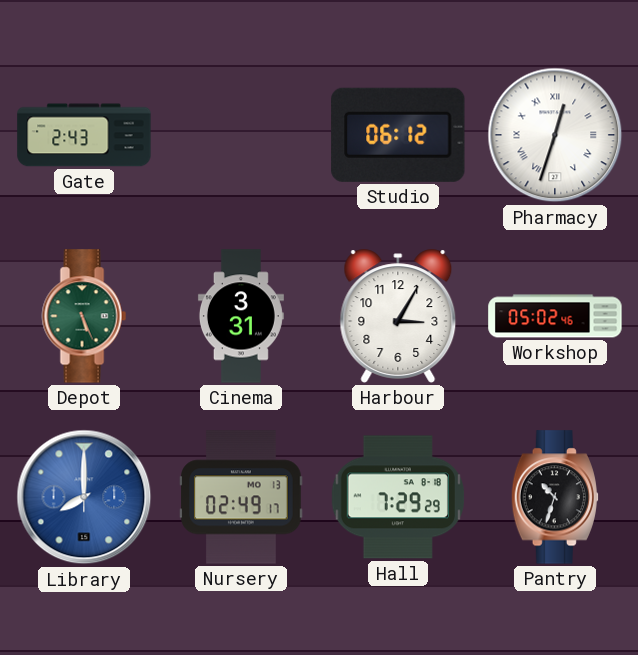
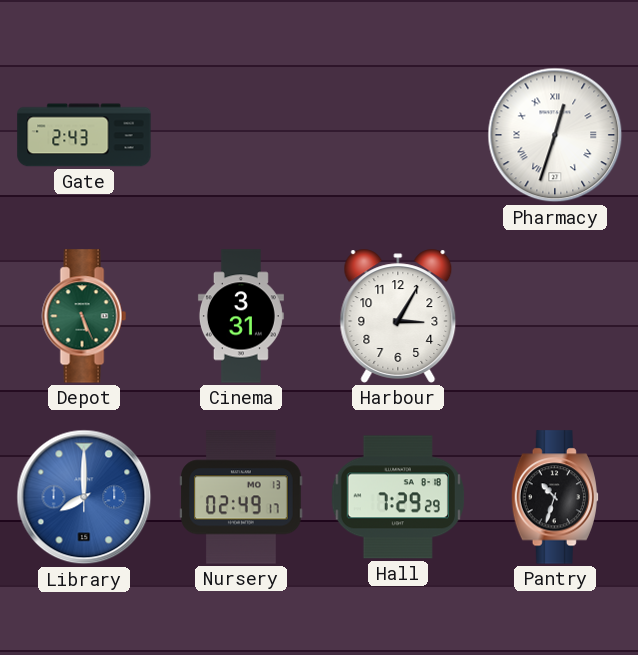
Studio: 06:12 -> none
Workshop: 05:02 -> none
